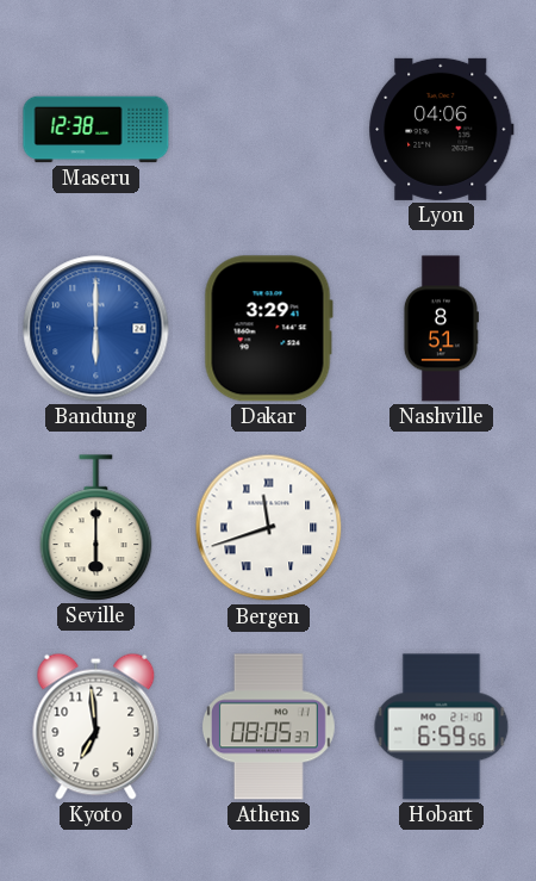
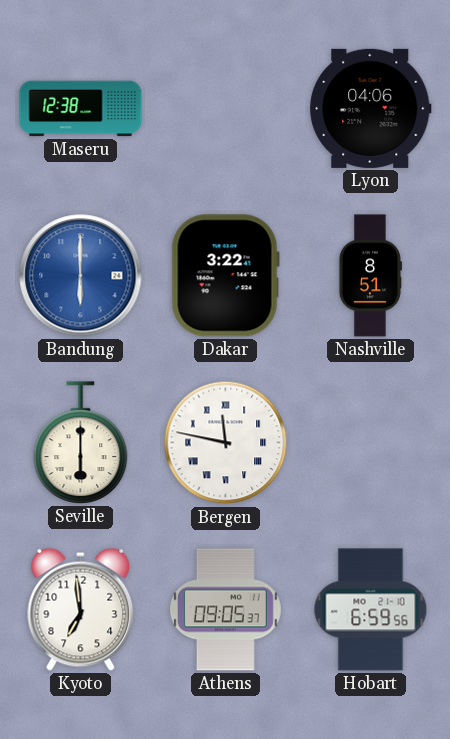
Dakar: 3:29 -> 3:22
Bergen: 11:42 -> 11:47
Athens: 08:05 -> 09:05
